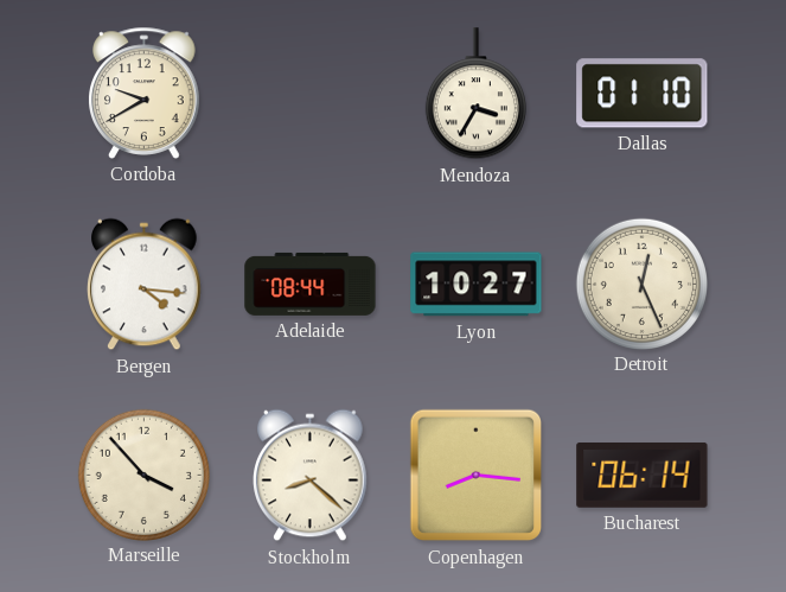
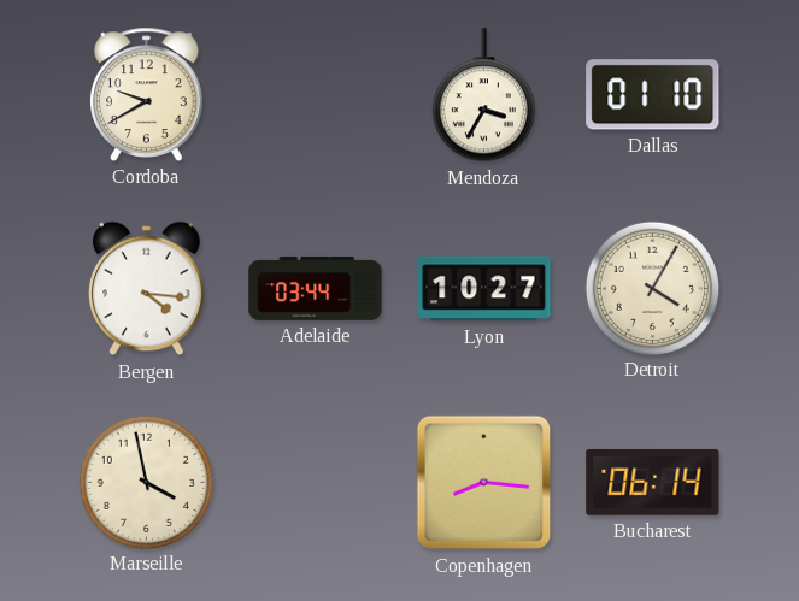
Adelaide: 08:44 -> 03:44
Detroit: 12:26 -> 4:05
Marseille: 3:53 -> 3:58
Stockholm: 8:22 -> none
